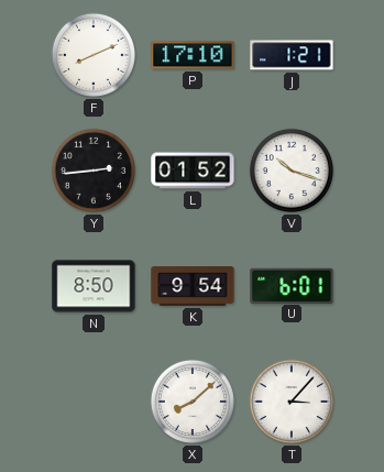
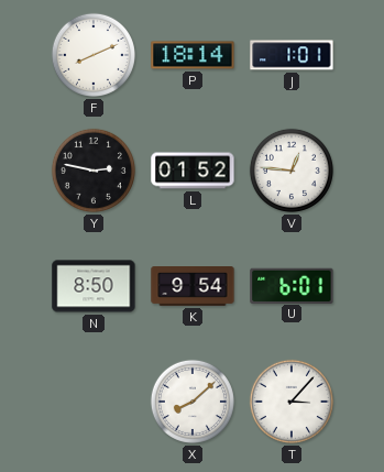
P: 17:10 -> 18:14
J: 1:21 -> 1:01
Y: 2:44 -> 2:47
V: 10:18 -> 12:46
